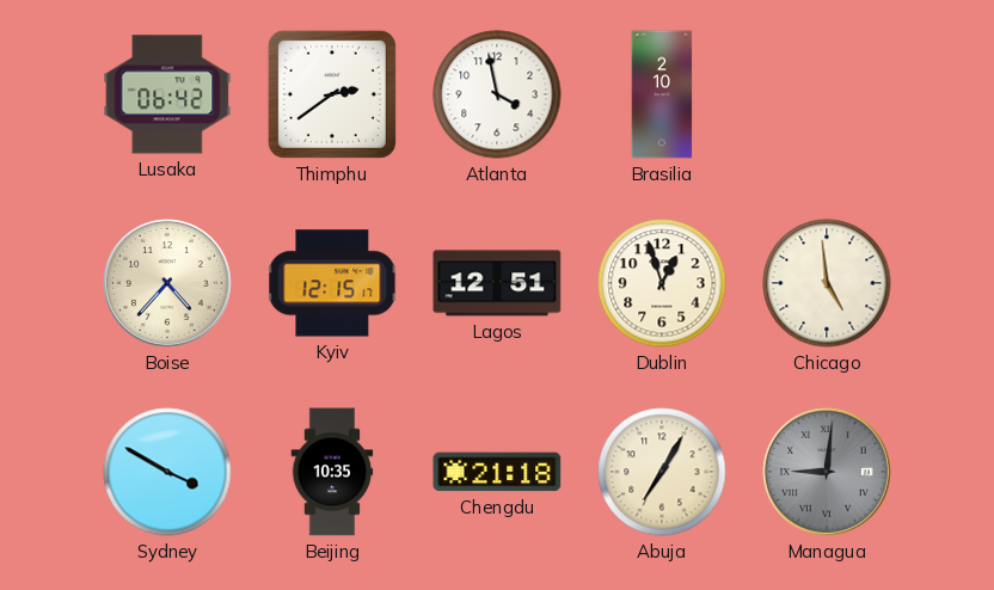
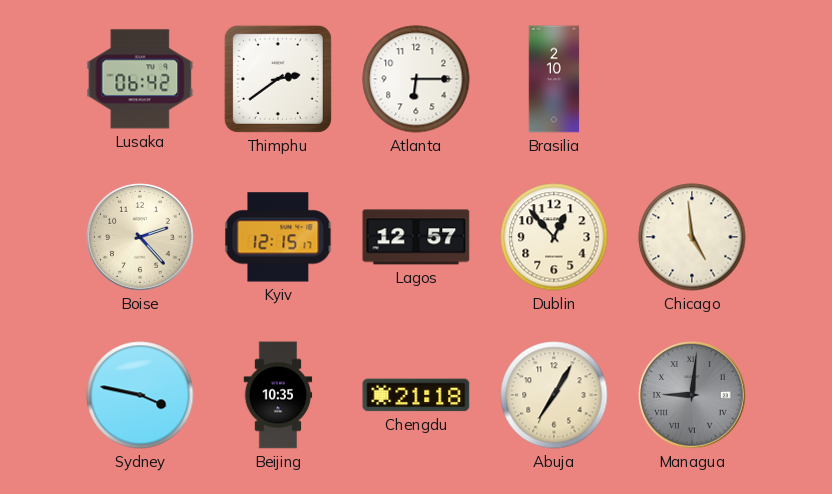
Atlanta: 3:58 -> 6:15
Boise: 4:37 -> 2:23
Lagos: 12:51 -> 12:57
Dublin: 12:57 -> 12:53
Sydney: 3:50 -> 3:47
